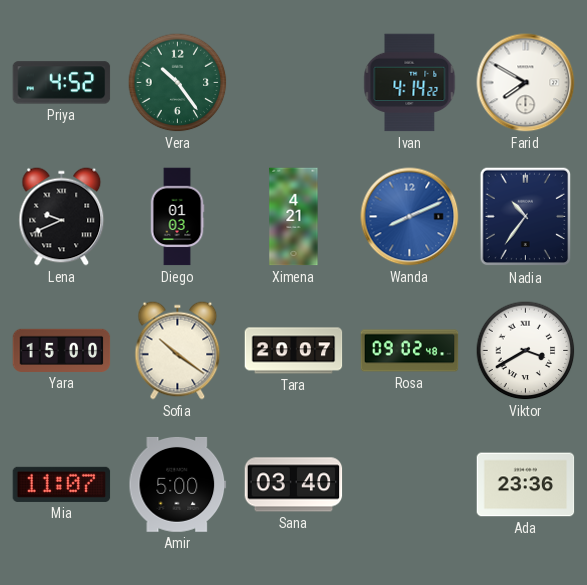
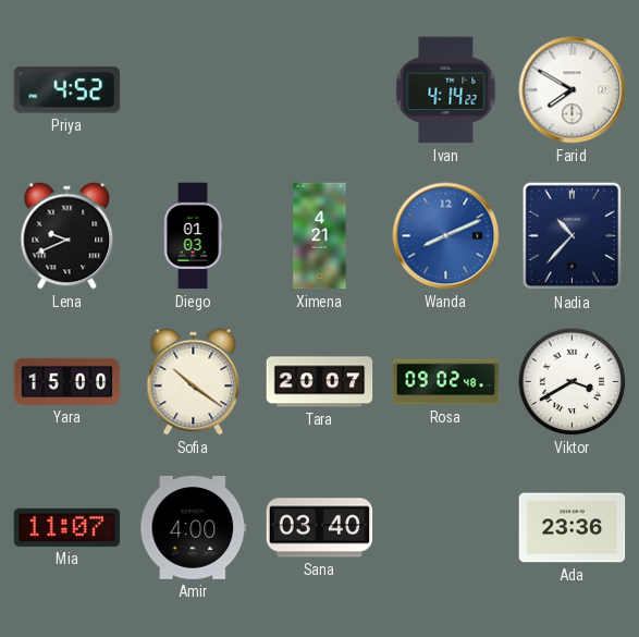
Vera: 10:24 -> none
Nadia: 10:36 -> 10:37
Amir: 5:00 -> 4:00
